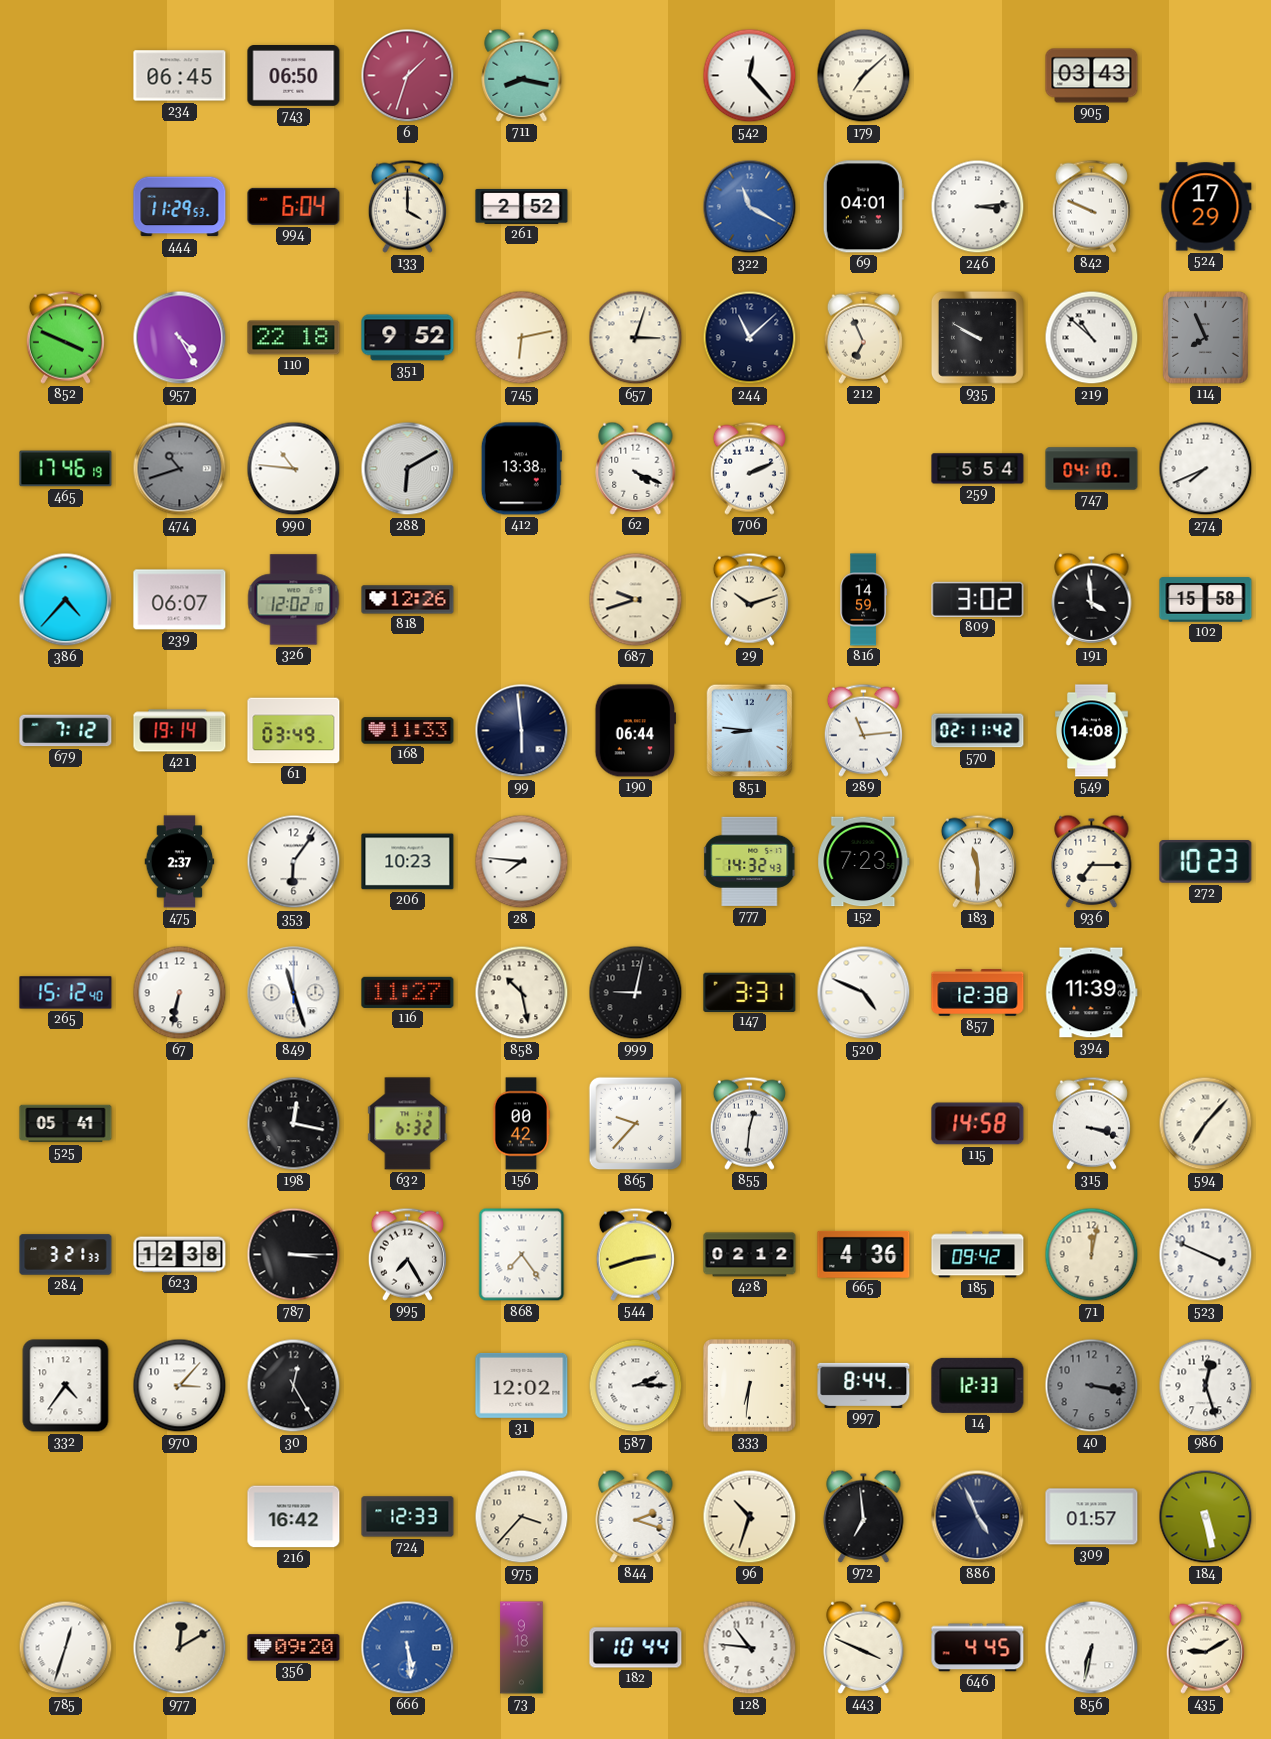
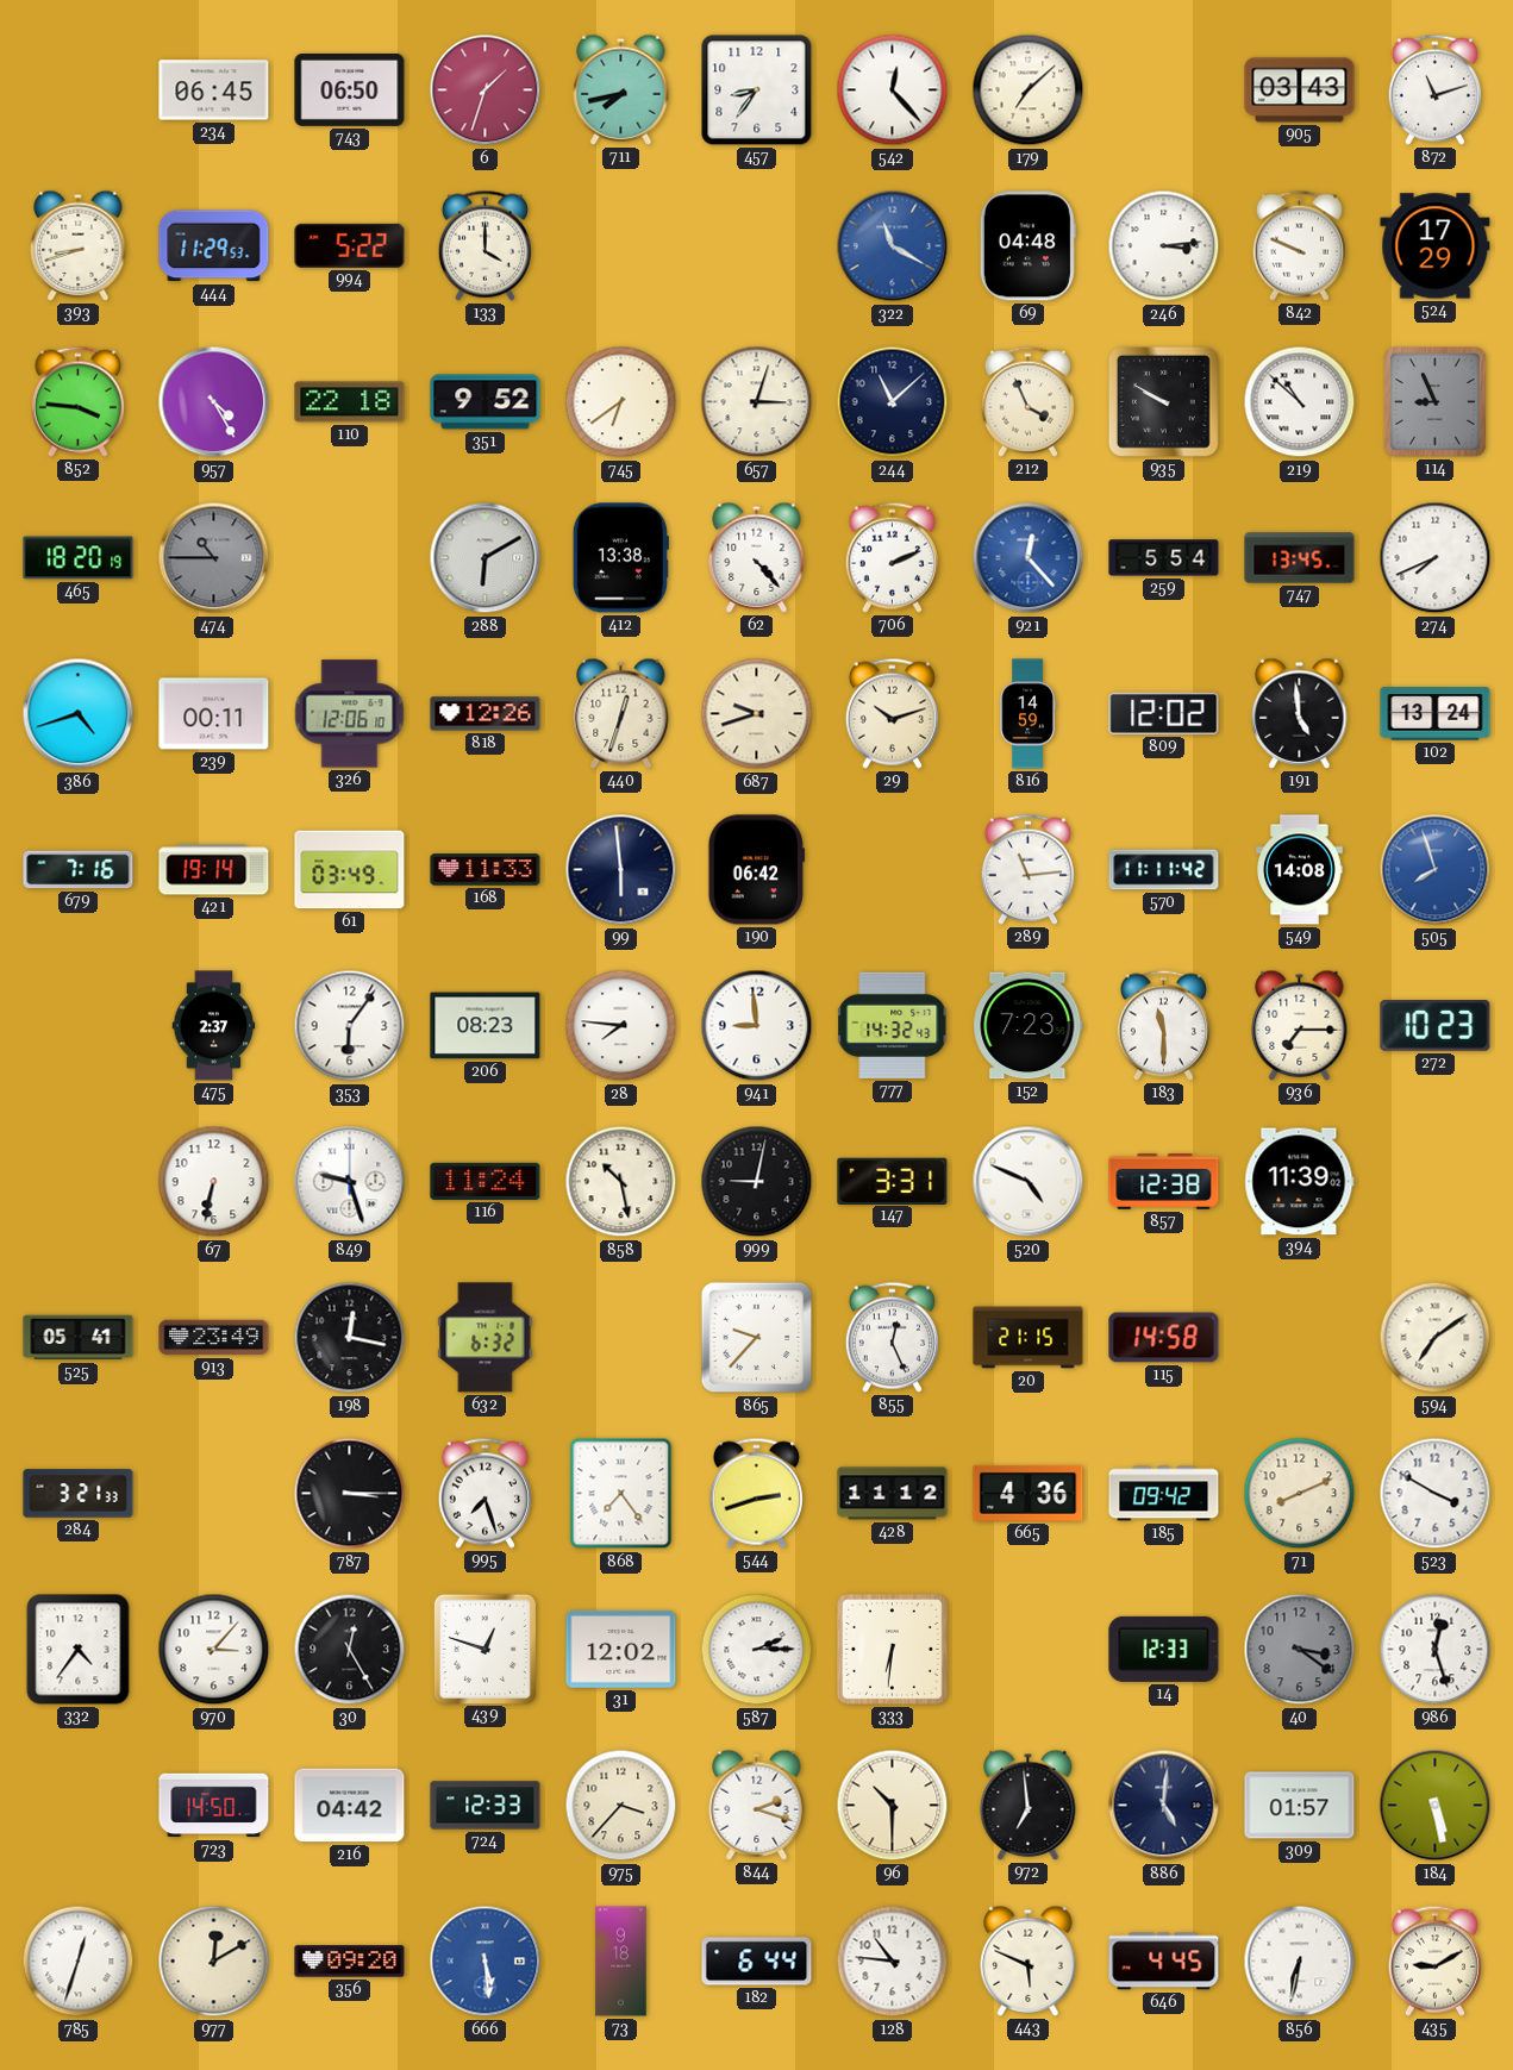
711: 8:17 -> 7:43
457: none -> 8:36
872: none -> 11:12
393: none -> 8:42
994: 6:04 -> 5:22
261: 2:52 -> none
69: 04:01 -> 04:48
852: 3:49 -> 3:46
745: 6:13 -> 6:39
212: 6:56 -> 3:56
114: 7:56 -> 8:56
465: 17:46 -> 18:20
474: 10:42 -> 10:45
990: 10:46 -> none
62: 4:19 -> 4:23
921: none -> 12:23
747: 04:10 -> 13:45
386: 4:37 -> 4:42
239: 06:07 -> 00:11
326: 12:02 -> 12:06
440: none -> 12:33
809: 3:02 -> 12:02
191: 3:59 -> 4:59
102: 15:58 -> 13:24
679: 7:12 -> 7:16
190: 06:44 -> 06:42
851: 8:46 -> none
570: 02:11 -> 11:11
505: none -> 7:57
206: 10:23 -> 08:23
941: none -> 8:59
265: 15:12 -> none
849: 11:27 -> 9:27
116: 11:27 -> 11:24
913: none -> 23:49
156: 00:42 -> none
855: 12:31 -> 12:26
20: none -> 21:15
315: 3:18 -> none
594: 7:07 -> 7:09
623: 12:38 -> none
995: 7:25 -> 7:27
428: 02:12 -> 11:12
71: 12:02 -> 8:11
523: 3:49 -> 3:50
439: none -> 12:48
997: 8:44 -> none
40: 3:17 -> 3:21
723: none -> 14:50
216: 16:42 -> 04:42
96: 10:33 -> 10:30
886: 4:56 -> 5:01
182: 10:44 -> 6:44
443: 3:49 -> 5:49
